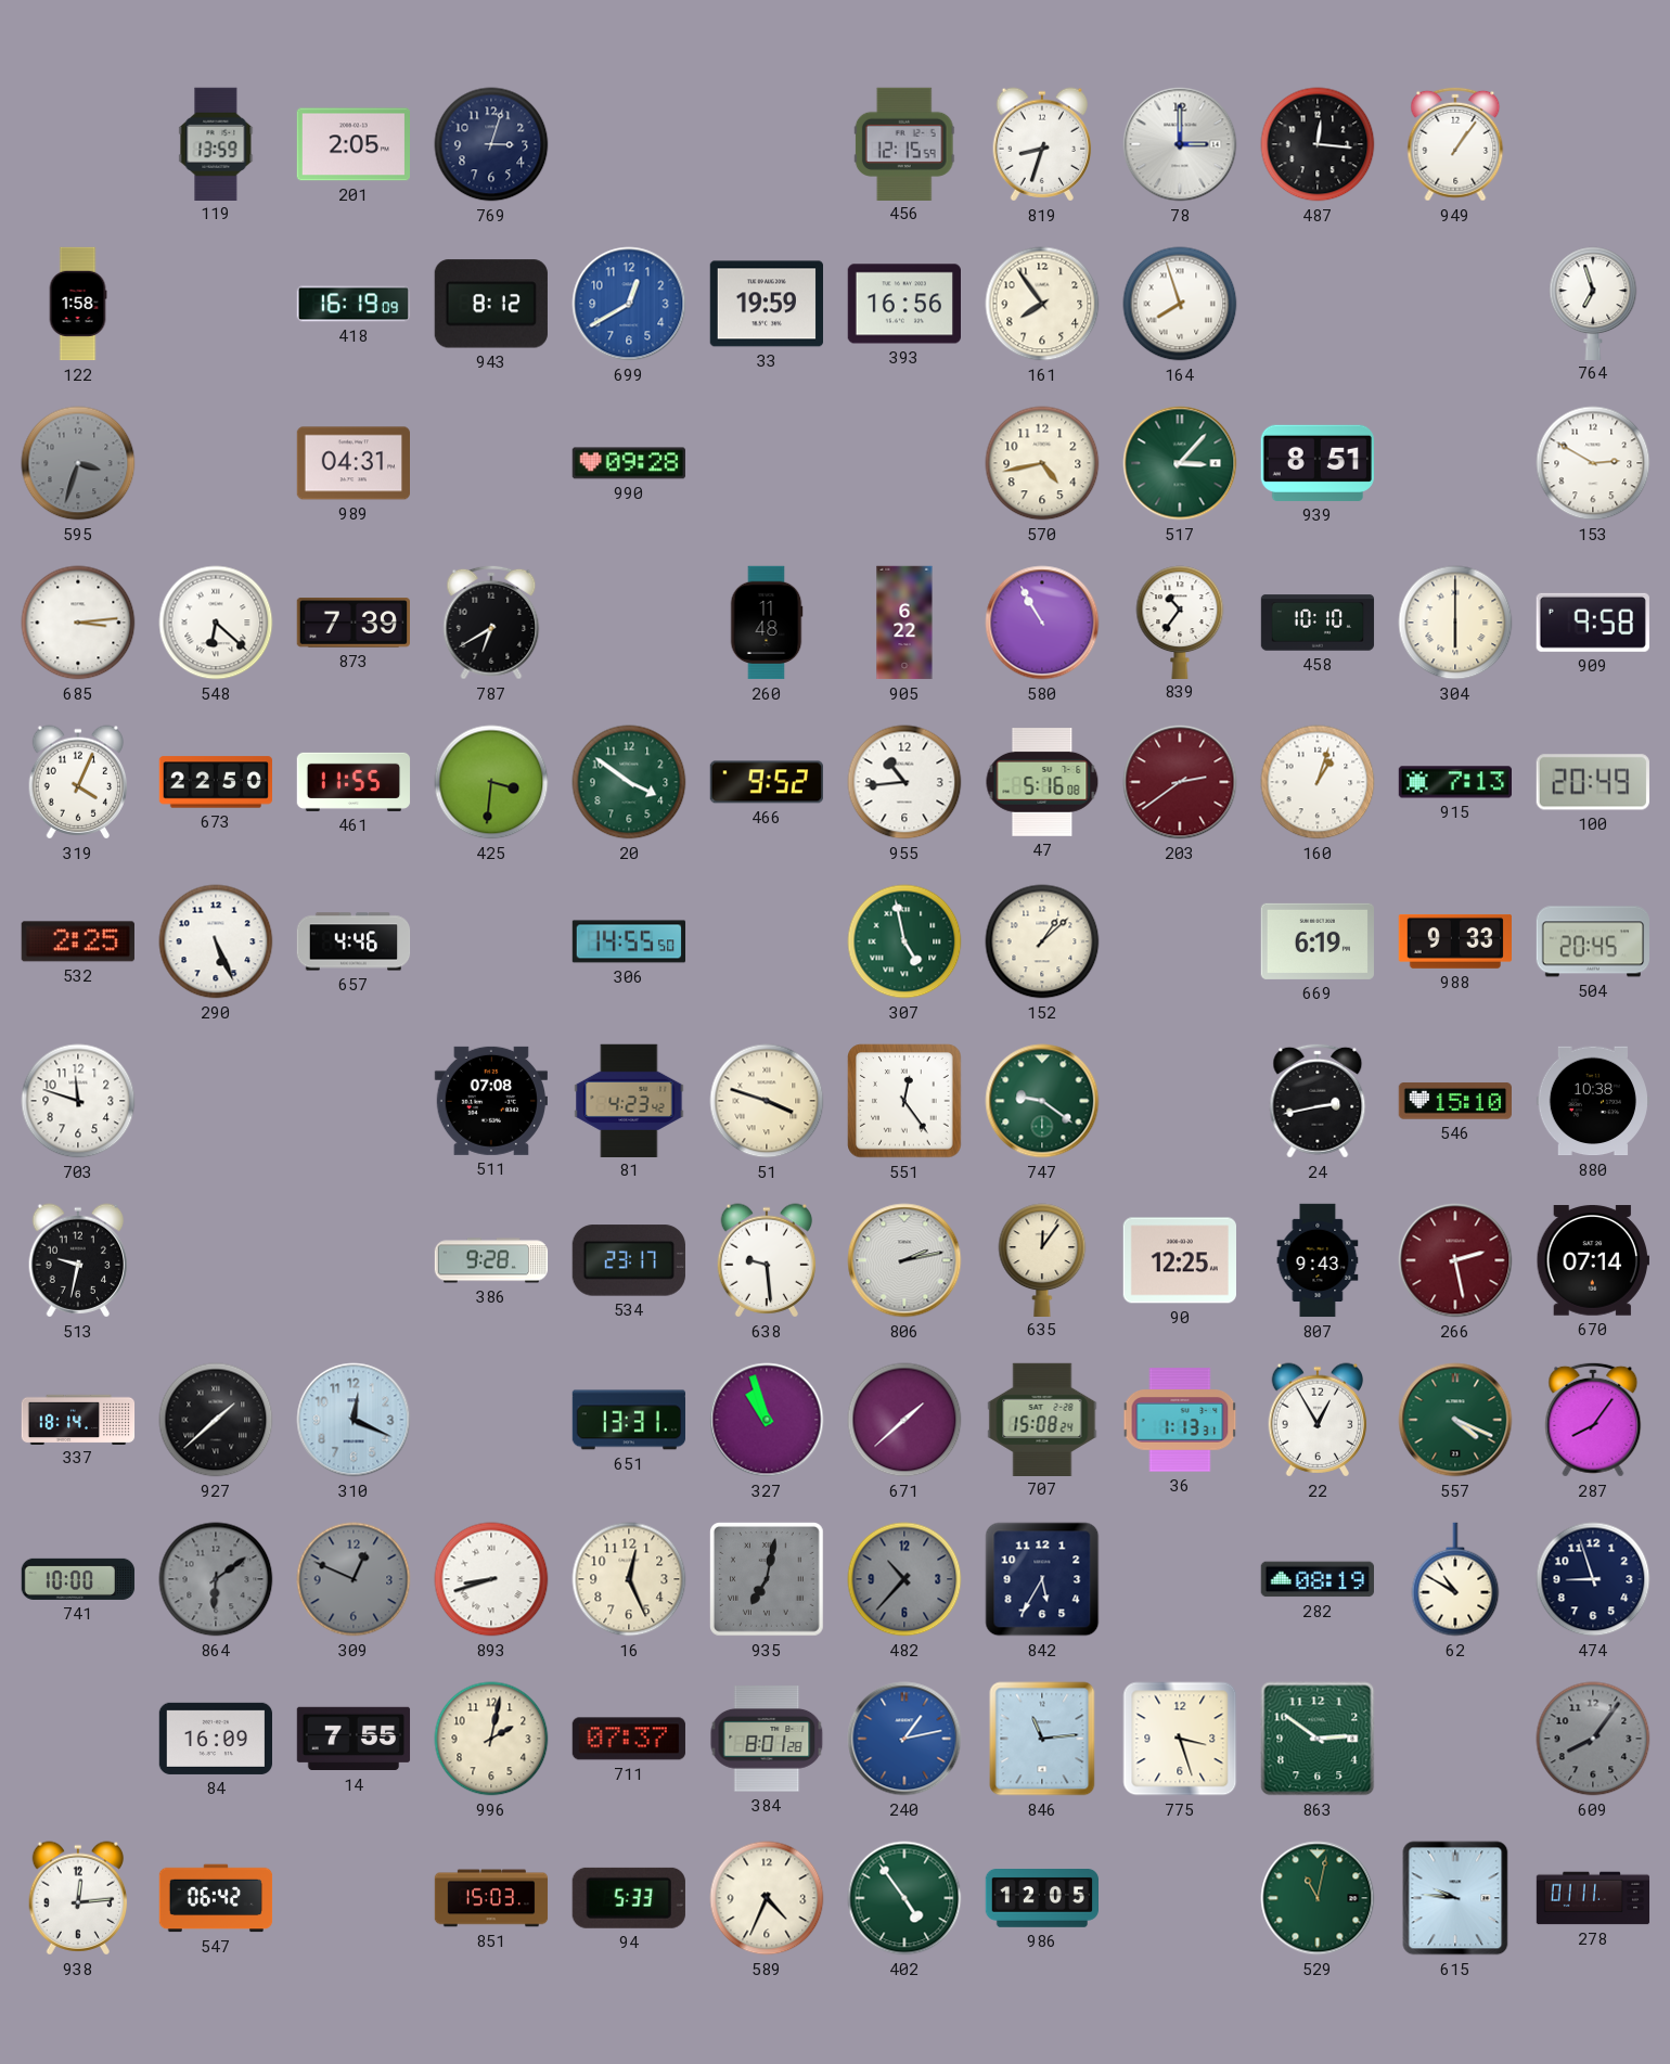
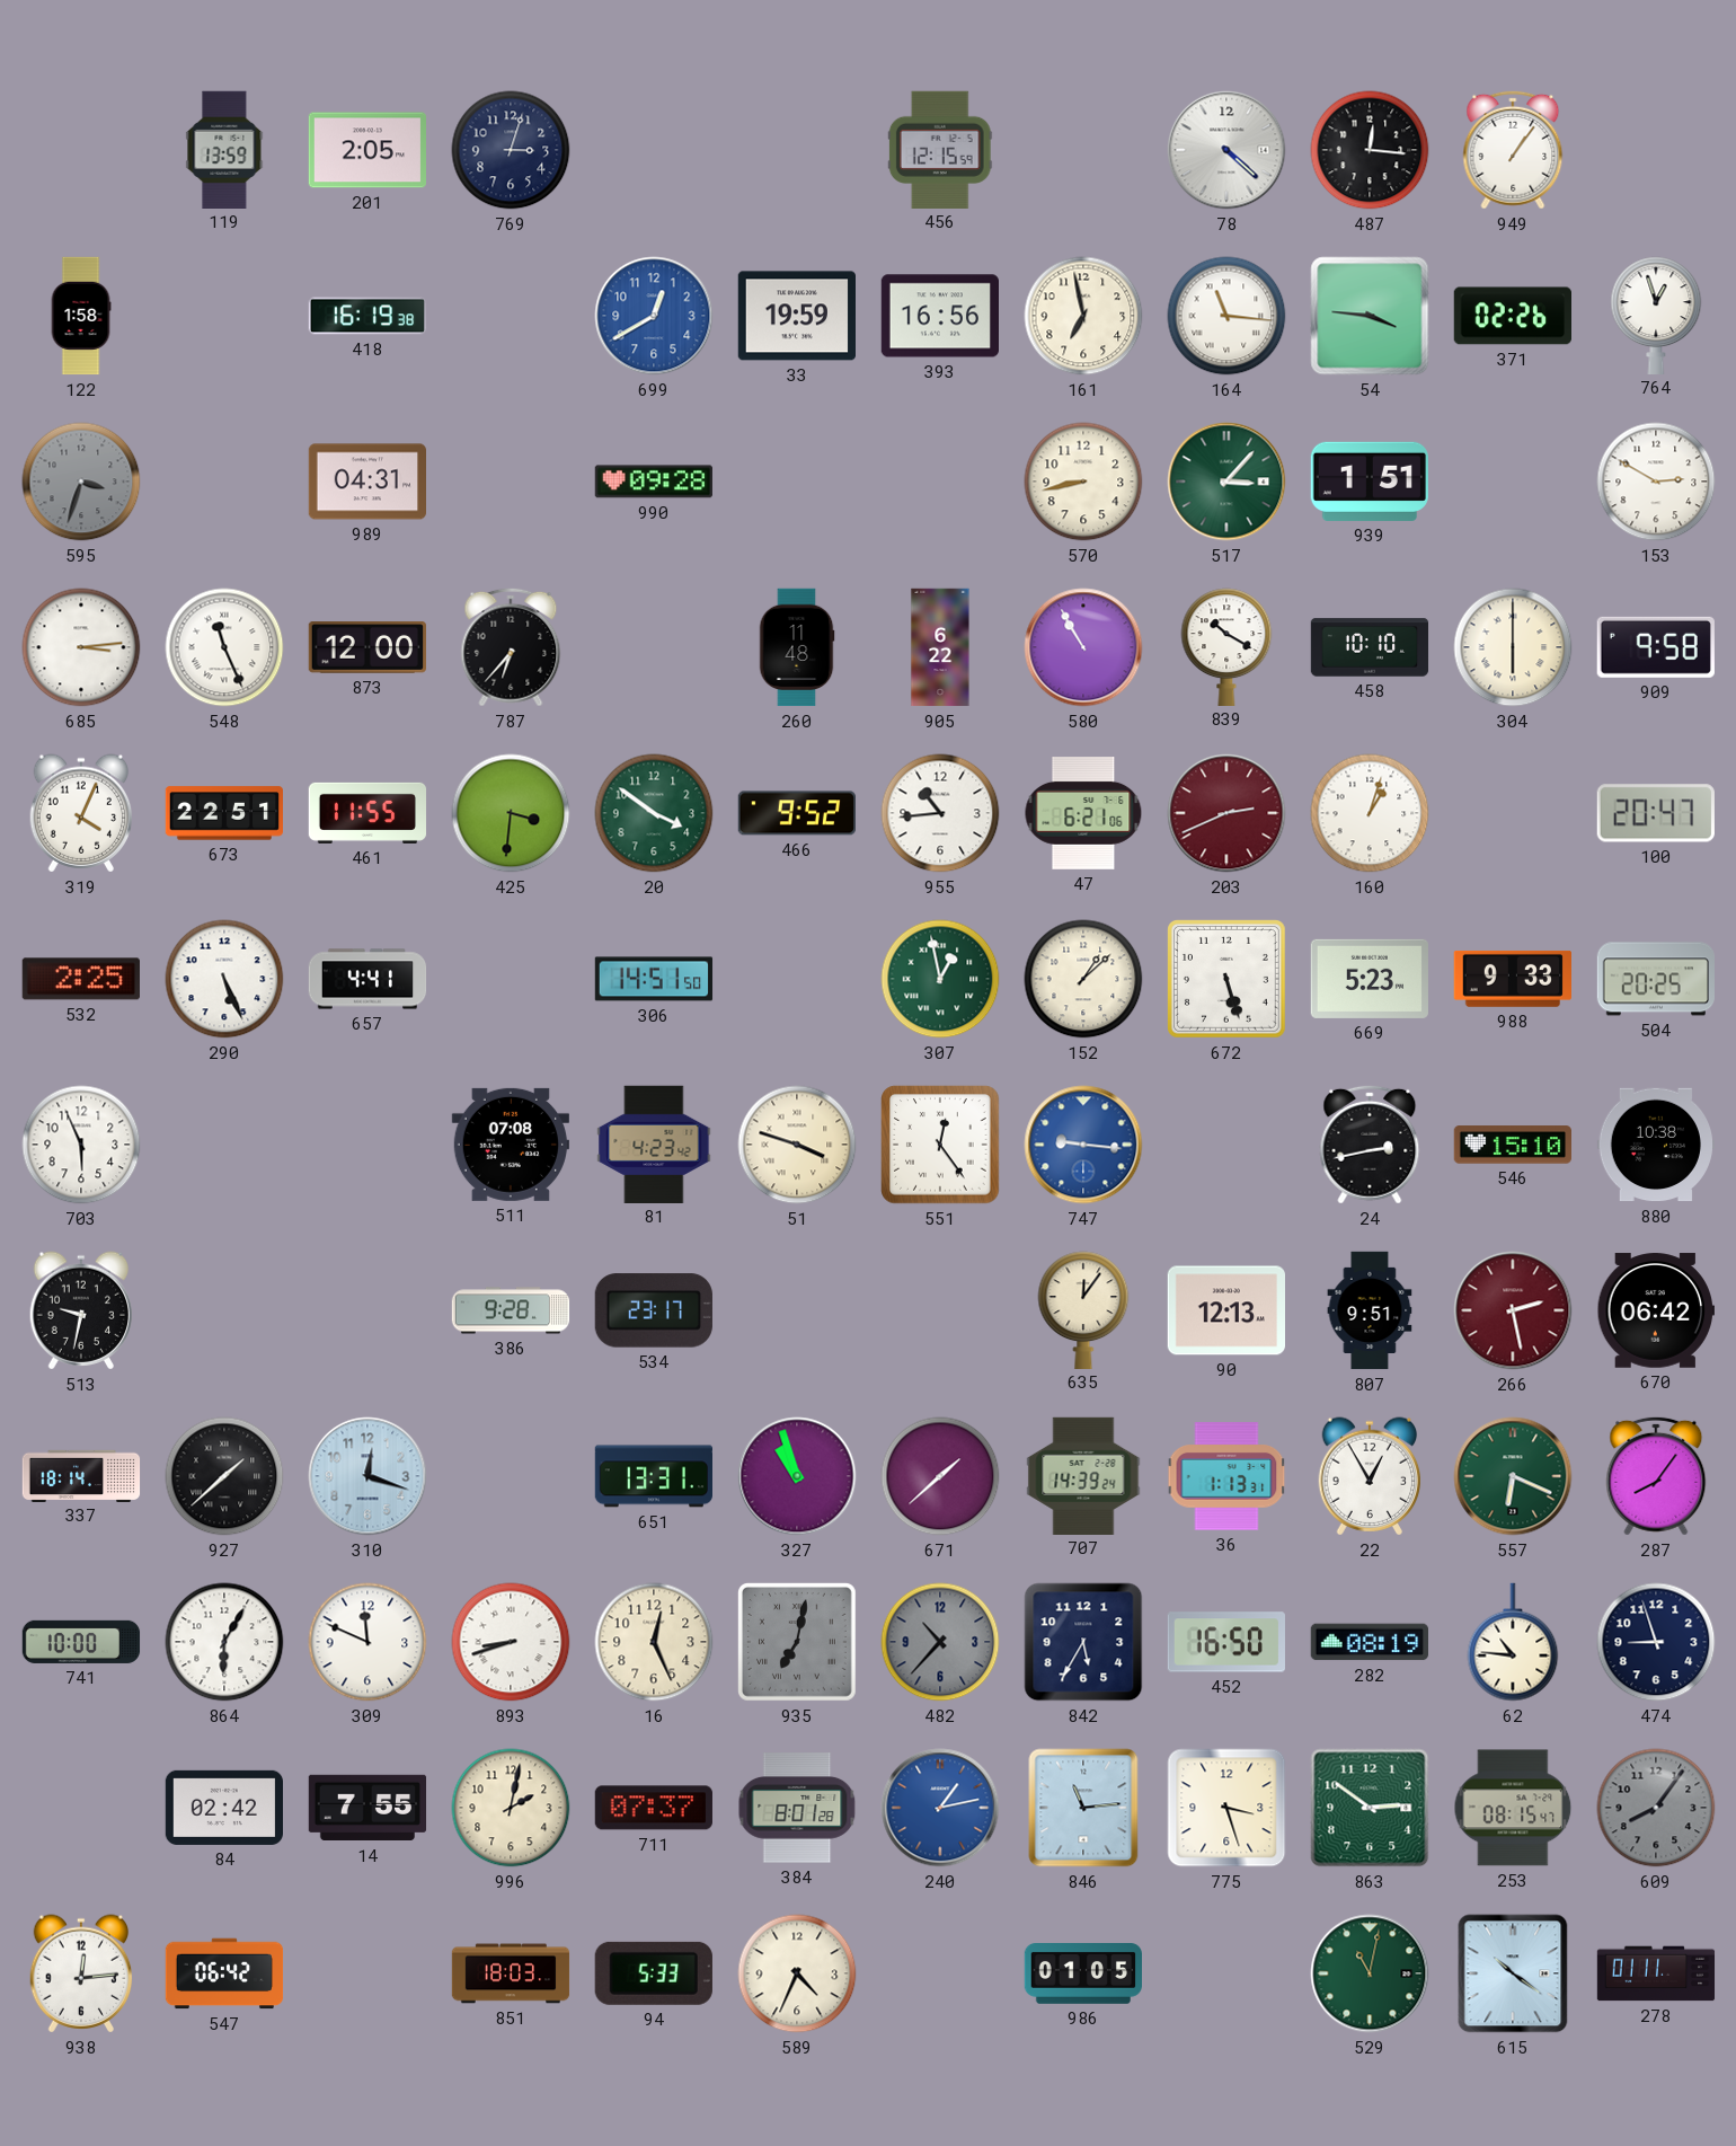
819: 8:33 -> none
78: 3:00 -> 4:22
418: 16:19:09 -> 16:19:38
943: 8:12 -> none
161: 7:54 -> 6:58
164: 7:57 -> 11:16
54: none -> 3:46
371: none -> 02:26
764: 6:57 -> 12:57
570: 4:43 -> 8:43
939: 8:51 -> 1:51
548: 6:22 -> 11:26
873: 7:39 -> 12:00
787: 6:40 -> 6:37
839: 10:36 -> 10:20
673: 22:50 -> 22:51
47: 5:16 -> 6:21
203: 2:39 -> 2:41
915: 7:13 -> none
100: 20:49 -> 20:47
657: 4:46 -> 4:41
306: 14:55 -> 14:51
307: 4:58 -> 12:58
672: none -> 5:27
669: 6:19 -> 5:23
504: 20:45 -> 20:25
703: 11:48 -> 5:56
747: 9:21 -> 9:16
747 dial: green -> blue
638: 9:29 -> none
806: 2:13 -> none
90: 12:25 -> 12:13
807: 9:43 -> 9:51
670: 07:14 -> 06:42
310: 12:19 -> 12:18
707: 15:08 -> 14:39
557: 4:19 -> 6:19
864: 6:09 -> 6:05
864 dial: grey -> white
309: 12:49 -> 11:49
309 dial: grey -> white
452: none -> 16:50
62: 10:50 -> 10:46
84: 16:09 -> 02:42
253: none -> 08:15
851: 15:03 -> 18:03
402: 4:54 -> none
986: 12:05 -> 01:05
615: 9:46 -> 10:21
